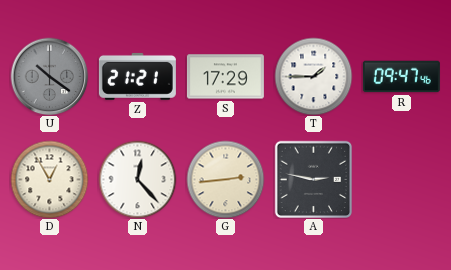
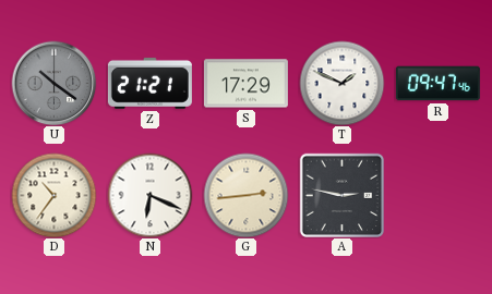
T: 1:45 -> 1:49
D: 12:55 -> 10:36
N: 12:23 -> 6:19
